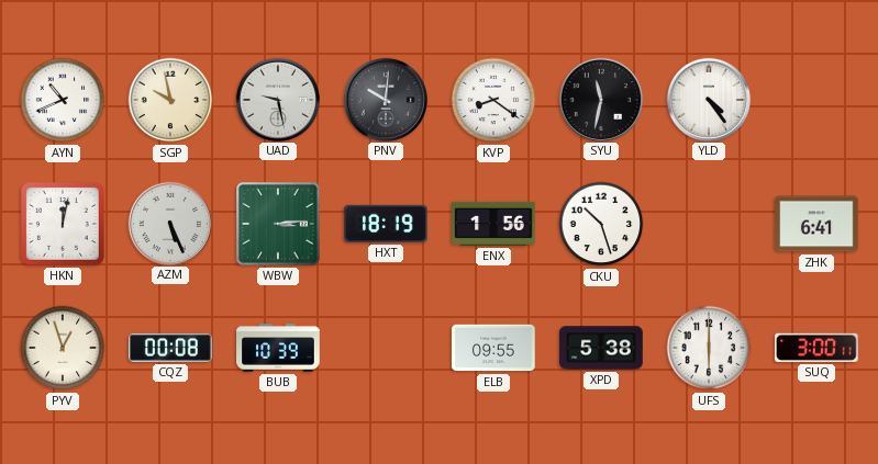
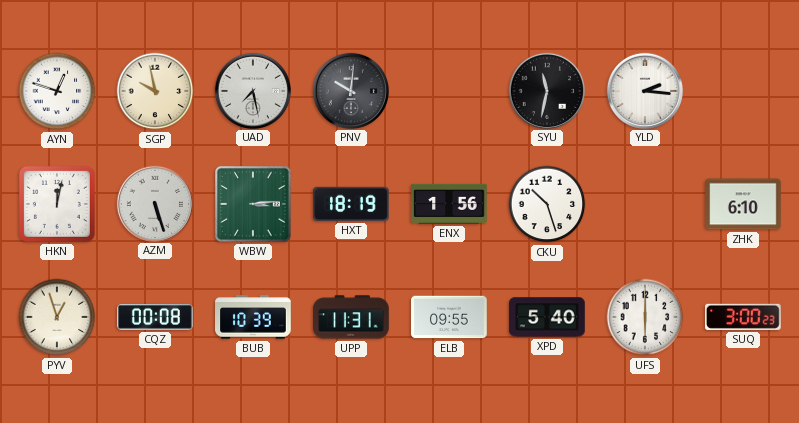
AYN: 10:41 -> 12:48
UAD: 9:28 -> 7:28
KVP: 8:21 -> none
YLD: 4:24 -> 2:16
AZM: 5:26 -> 5:27
ZHK: 6:41 -> 6:10
UPP: none -> 11:31
XPD: 5:38 -> 5:40
SUQ: 3:00:11 -> 3:00:23
